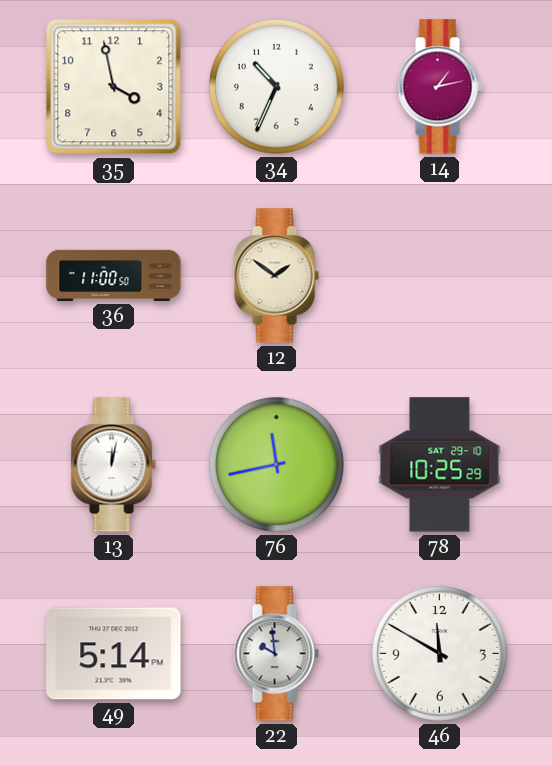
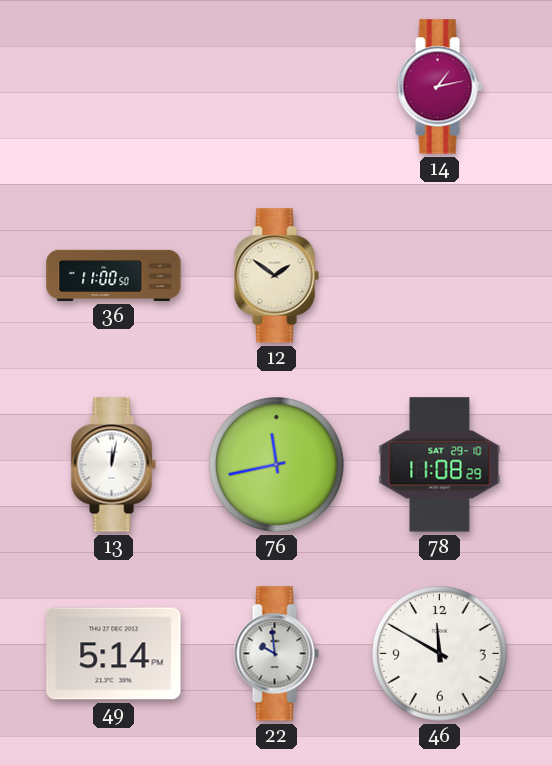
35: 3:58 -> none
34: 10:34 -> none
78: 10:25 -> 11:08
